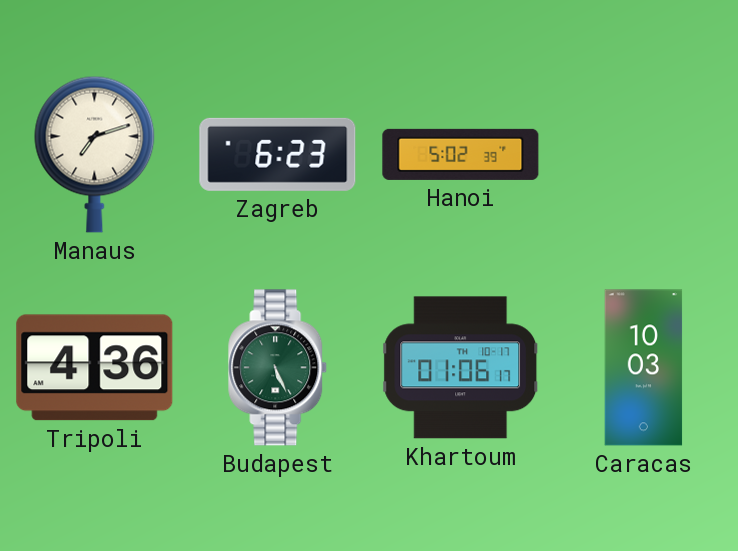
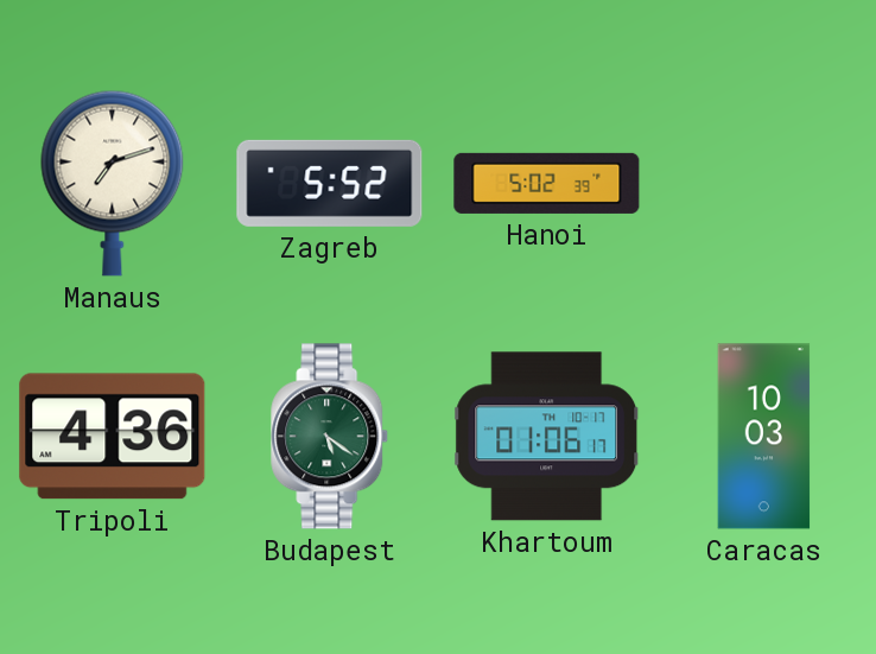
Zagreb: 6:23 -> 5:52
Budapest: 5:26 -> 5:21
